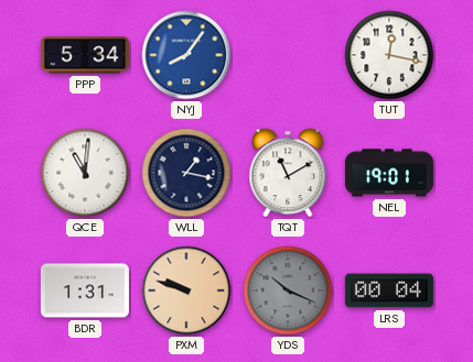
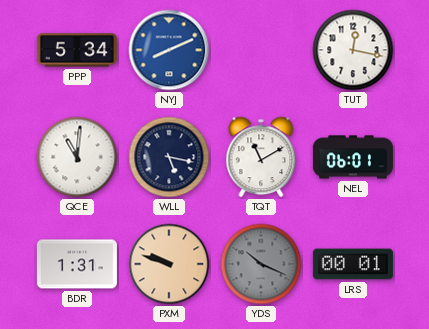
NYJ: 8:06 -> 8:11
WLL: 1:17 -> 5:17
NEL: 19:01 -> 06:01
LRS: 00:04 -> 00:01
